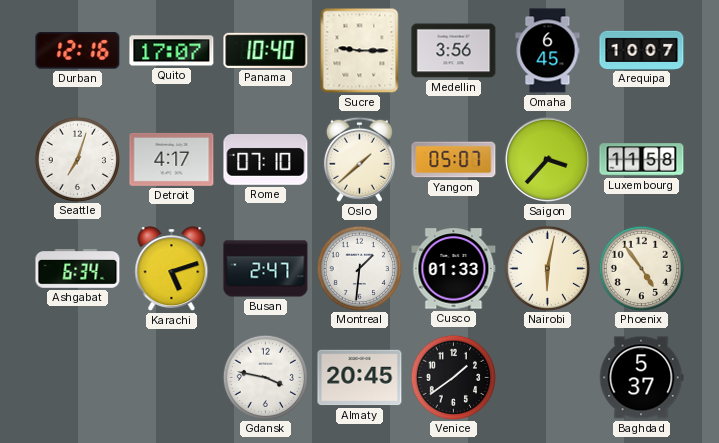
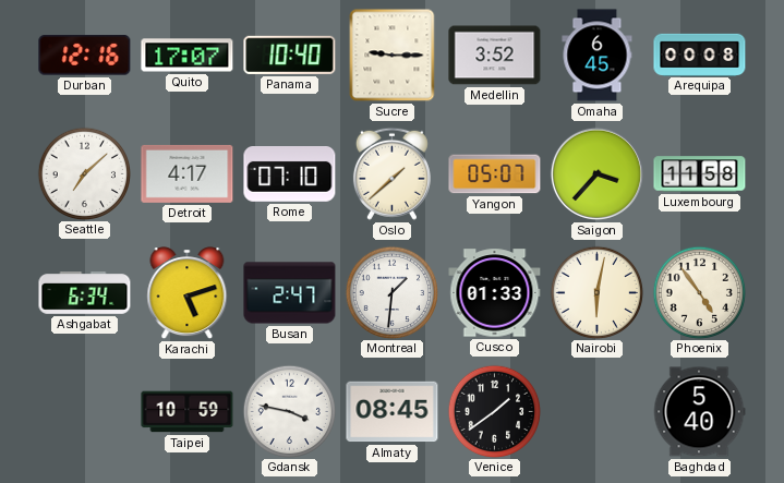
Medellin: 3:56 -> 3:52
Arequipa: 10:07 -> 00:08
Seattle: 7:03 -> 7:08
Taipei: none -> 10:59
Almaty: 20:45 -> 08:45
Baghdad: 5:37 -> 5:40
